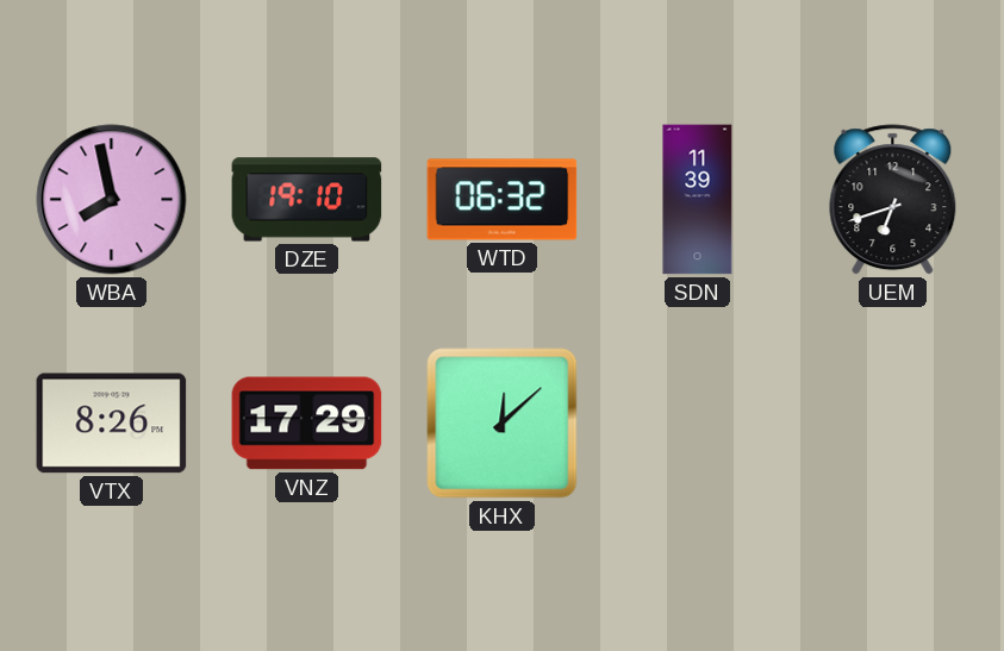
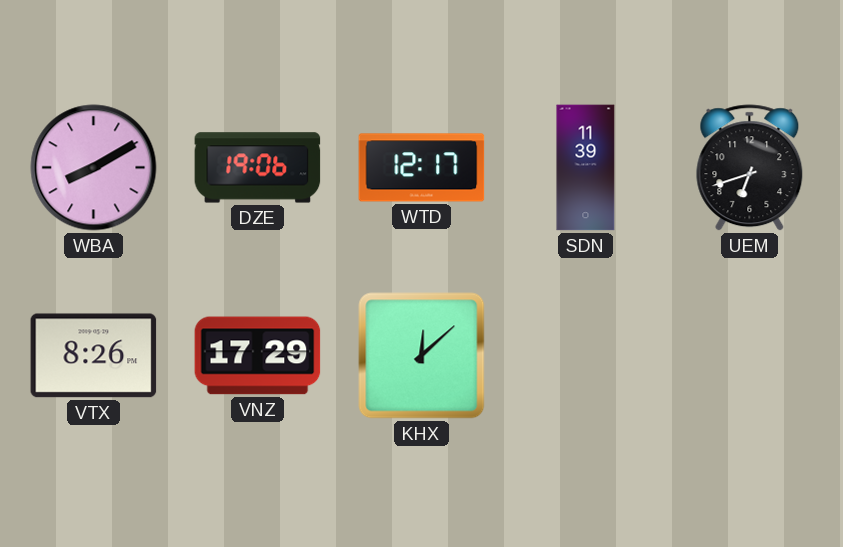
WBA: 7:58 -> 8:10
DZE: 19:10 -> 19:06
WTD: 06:32 -> 12:17
